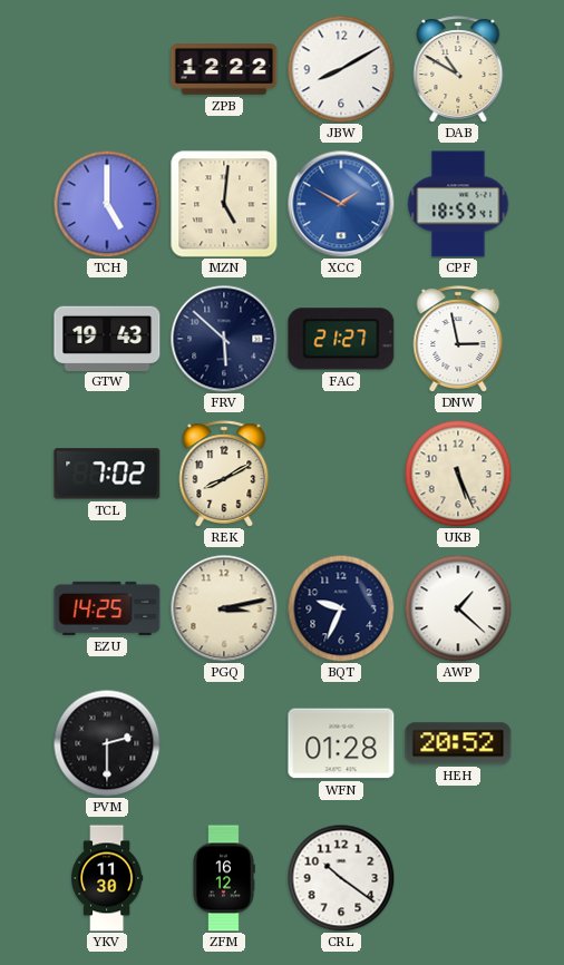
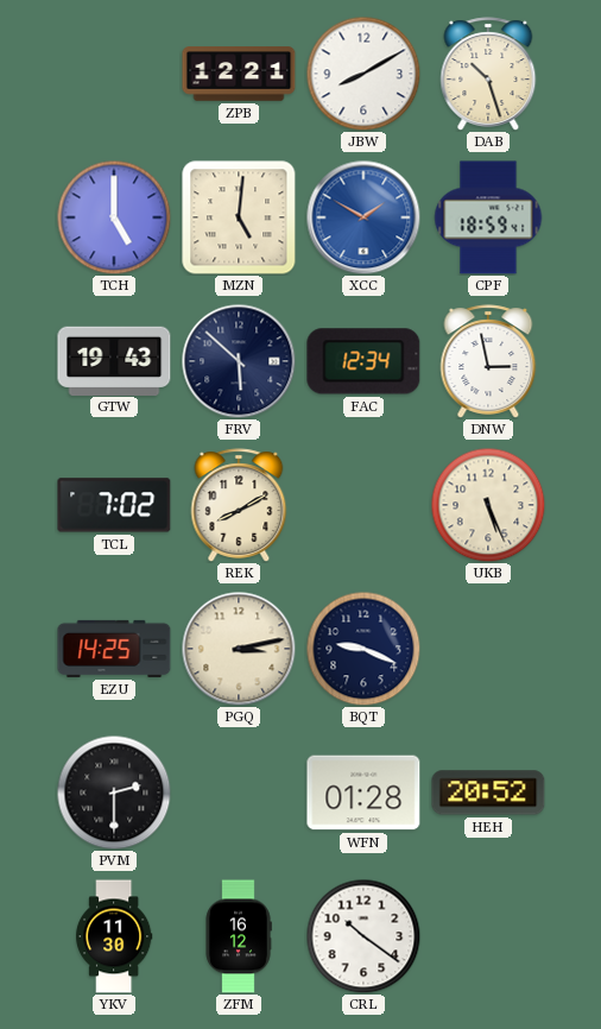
ZPB: 12:22 -> 12:21
DAB: 10:50 -> 10:27
FAC: 21:27 -> 12:34
BQT: 9:34 -> 9:19
AWP: 1:22 -> none
